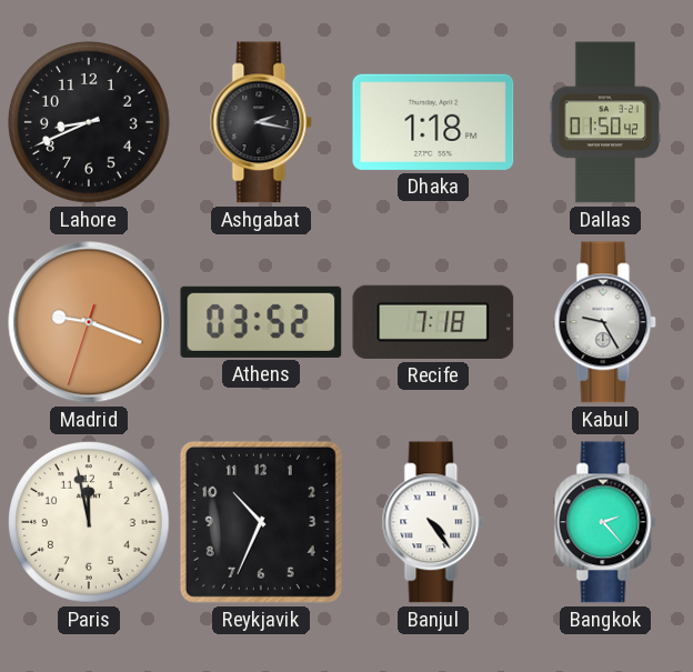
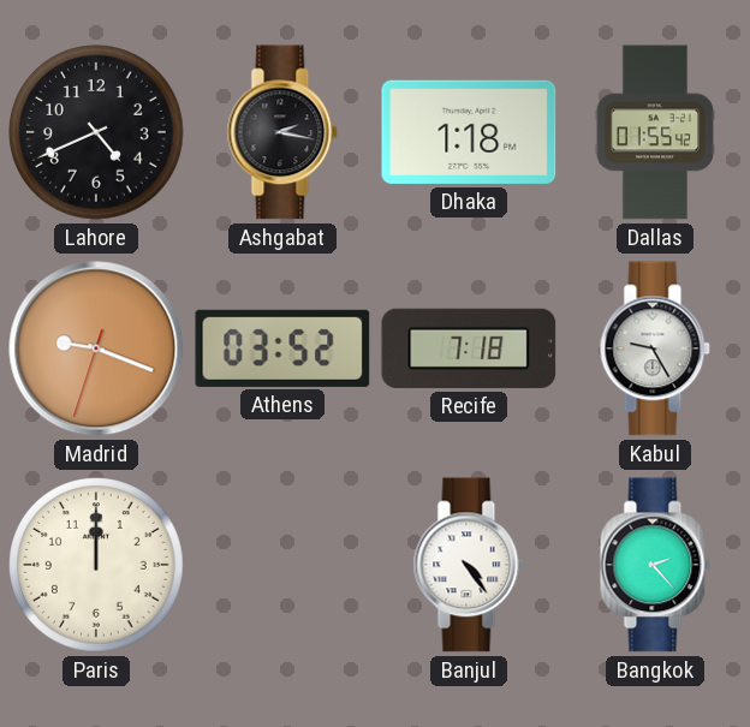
Lahore: 8:41 -> 4:41
Dallas: 01:50 -> 01:55
Paris: 11:58 -> 12:00
Reykjavik: 10:34 -> none
